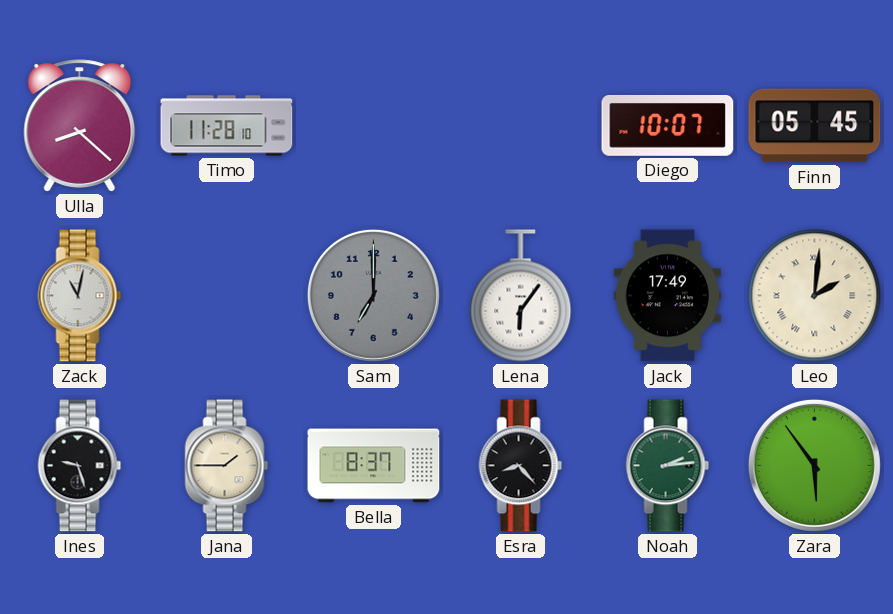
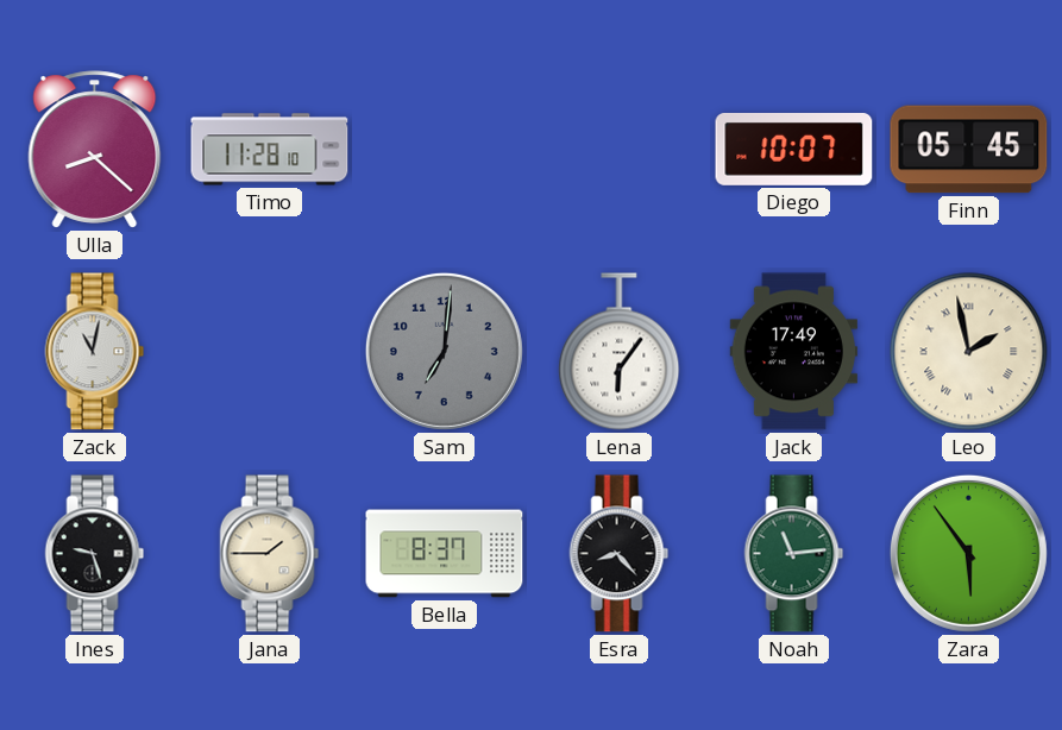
Sam: 7:00 -> 7:01
Leo: 2:01 -> 1:58
Noah: 2:14 -> 11:14
